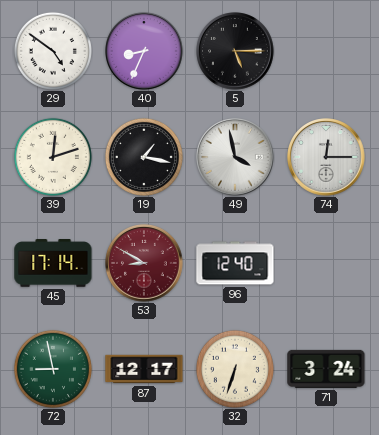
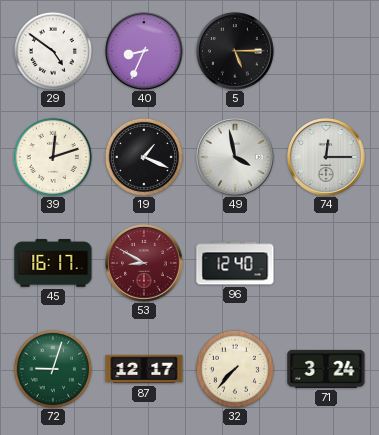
19: 1:17 -> 1:19
45: 17:14 -> 16:17
72: 8:58 -> 9:03
32: 6:33 -> 7:37
